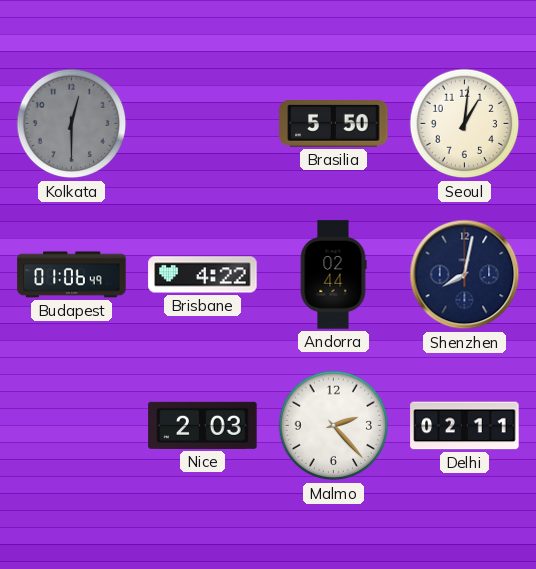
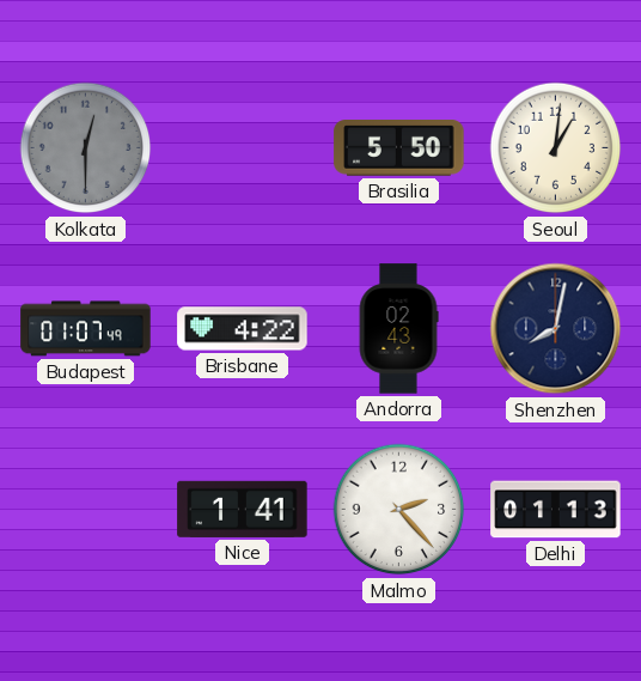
Budapest: 01:06 -> 01:07
Andorra: 02:44 -> 02:43
Nice: 2:03 -> 1:41
Delhi: 02:11 -> 01:13
